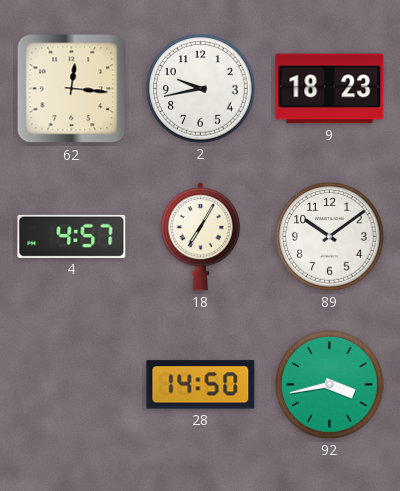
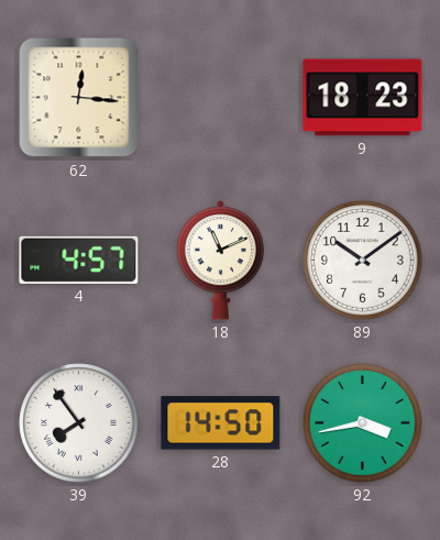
2: 9:43 -> none
18: 7:05 -> 11:11
39: none -> 7:54
